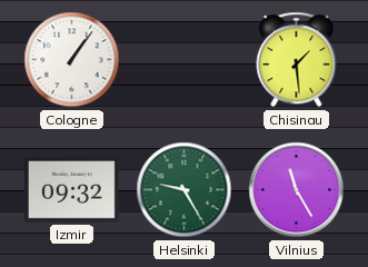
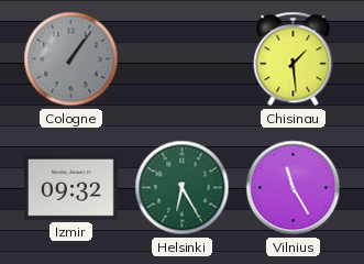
Cologne dial: white -> grey
Helsinki: 9:25 -> 6:25
